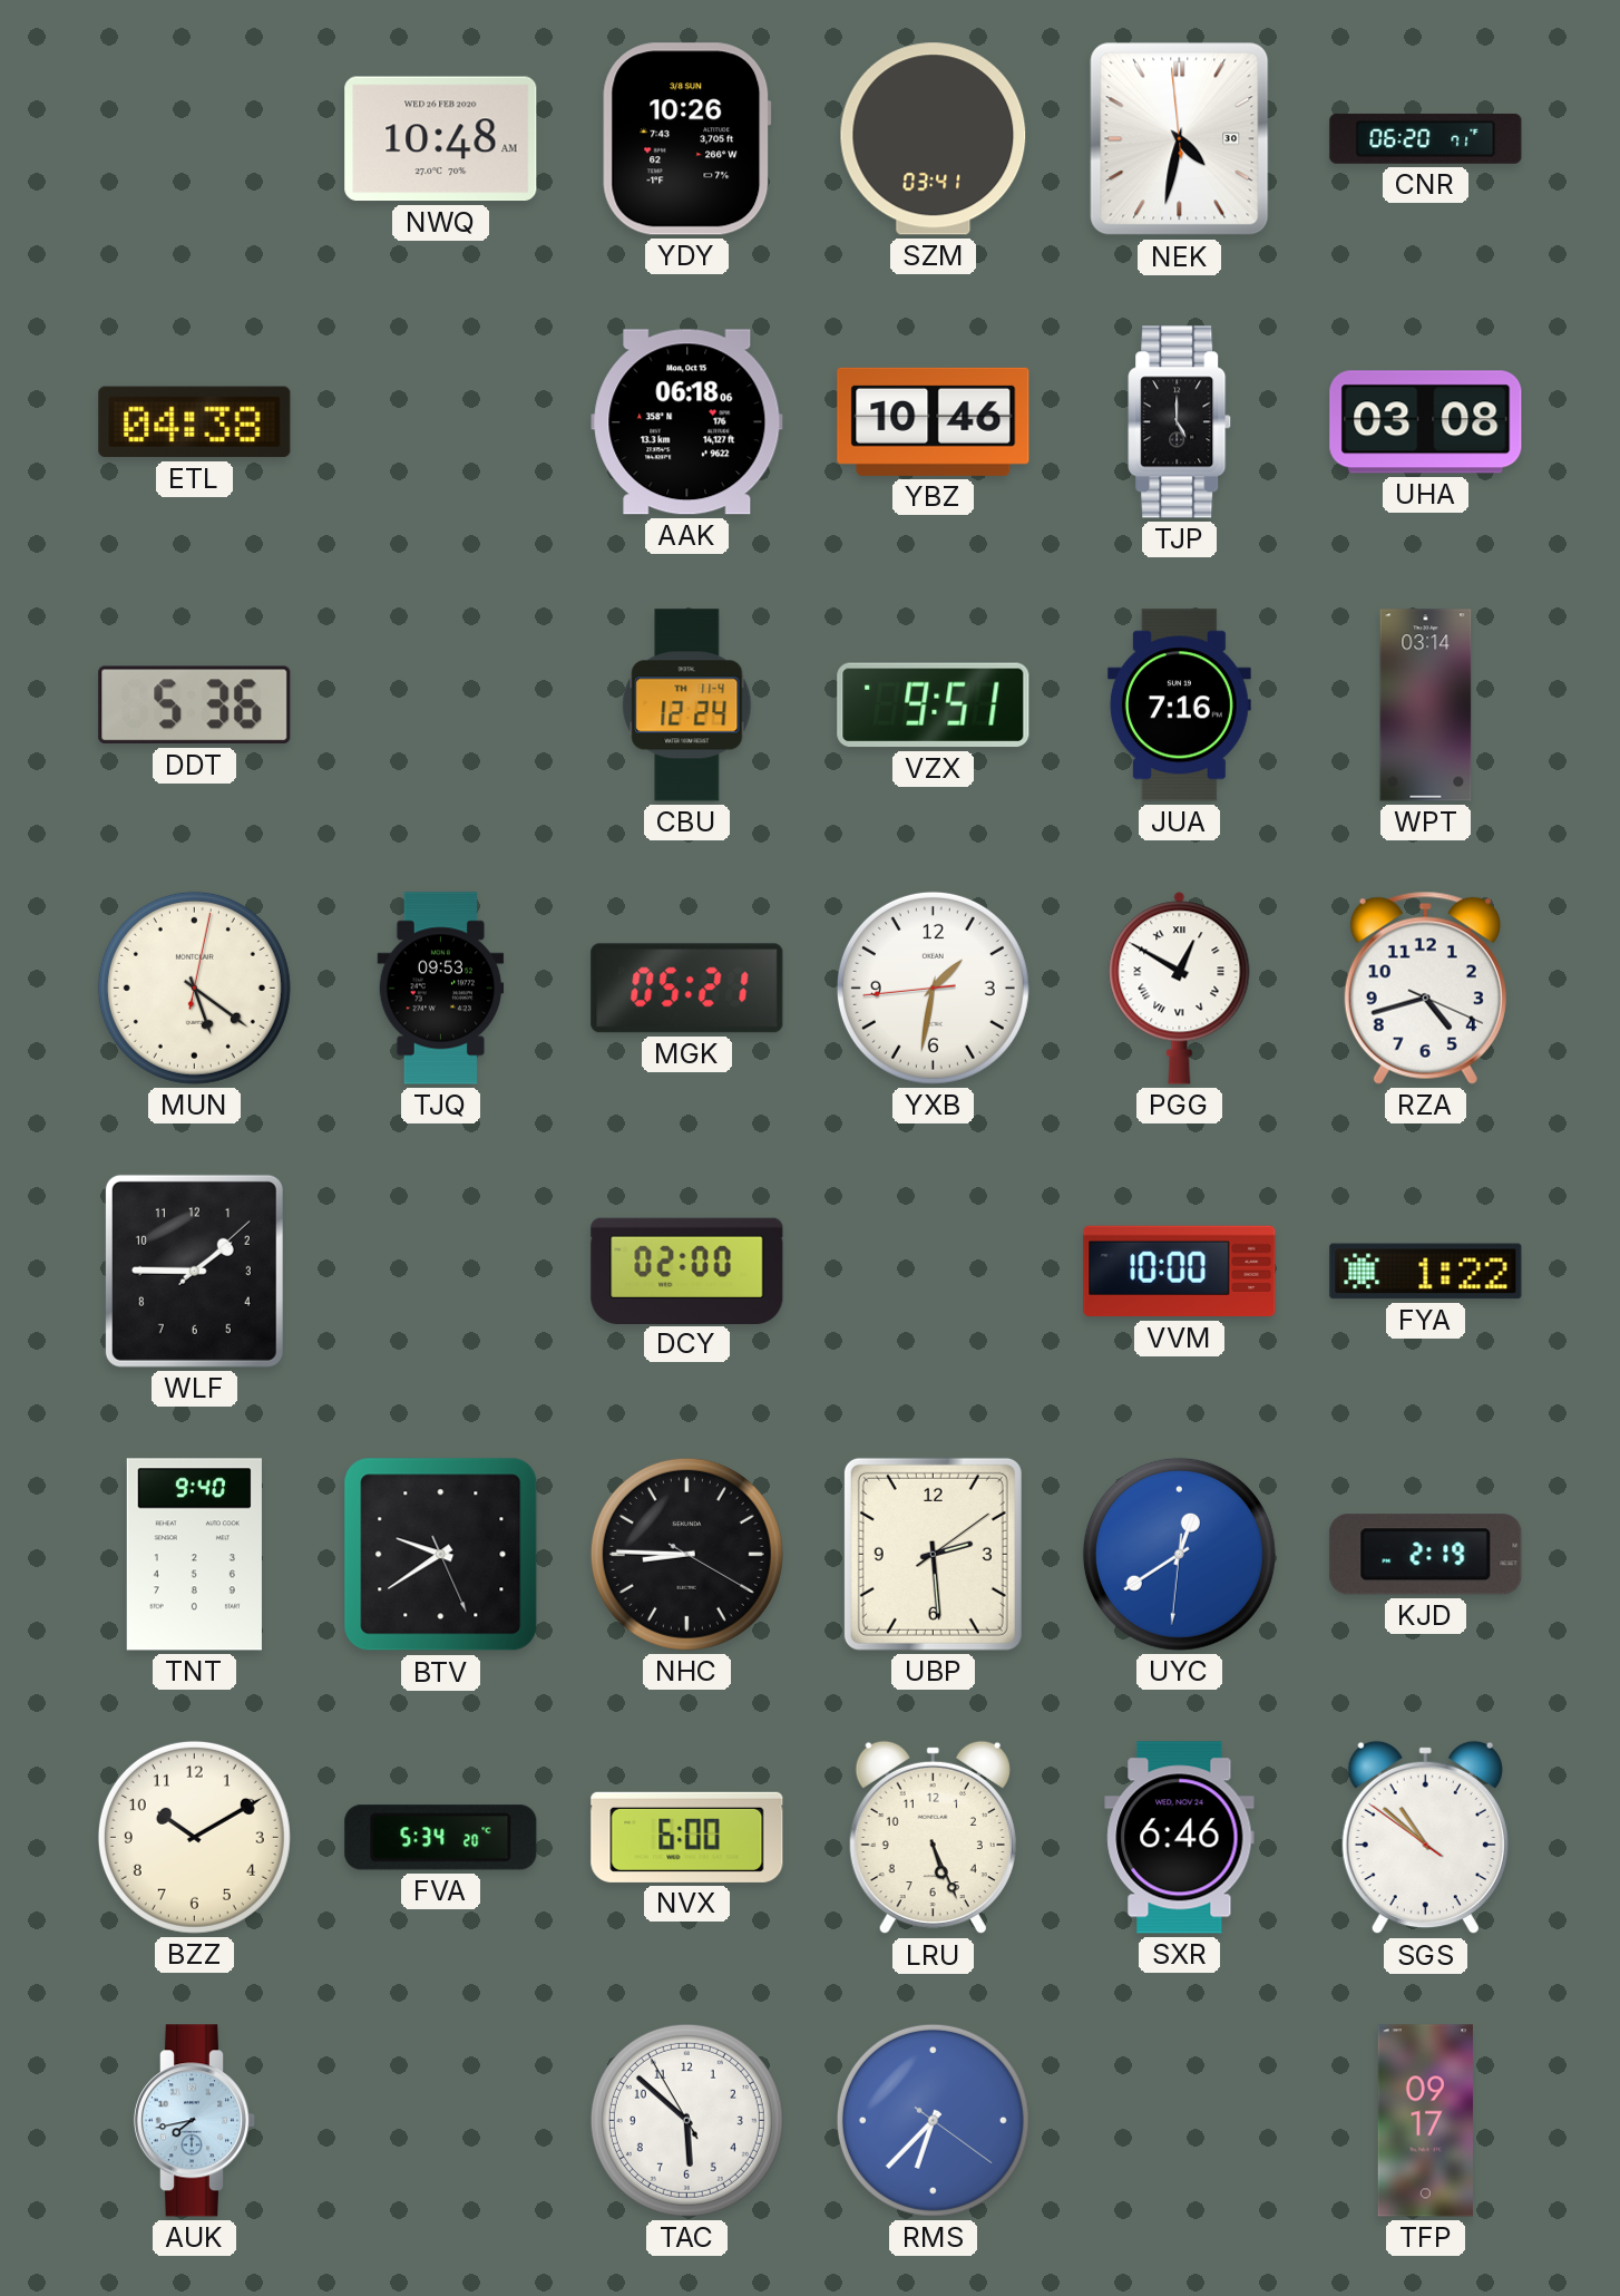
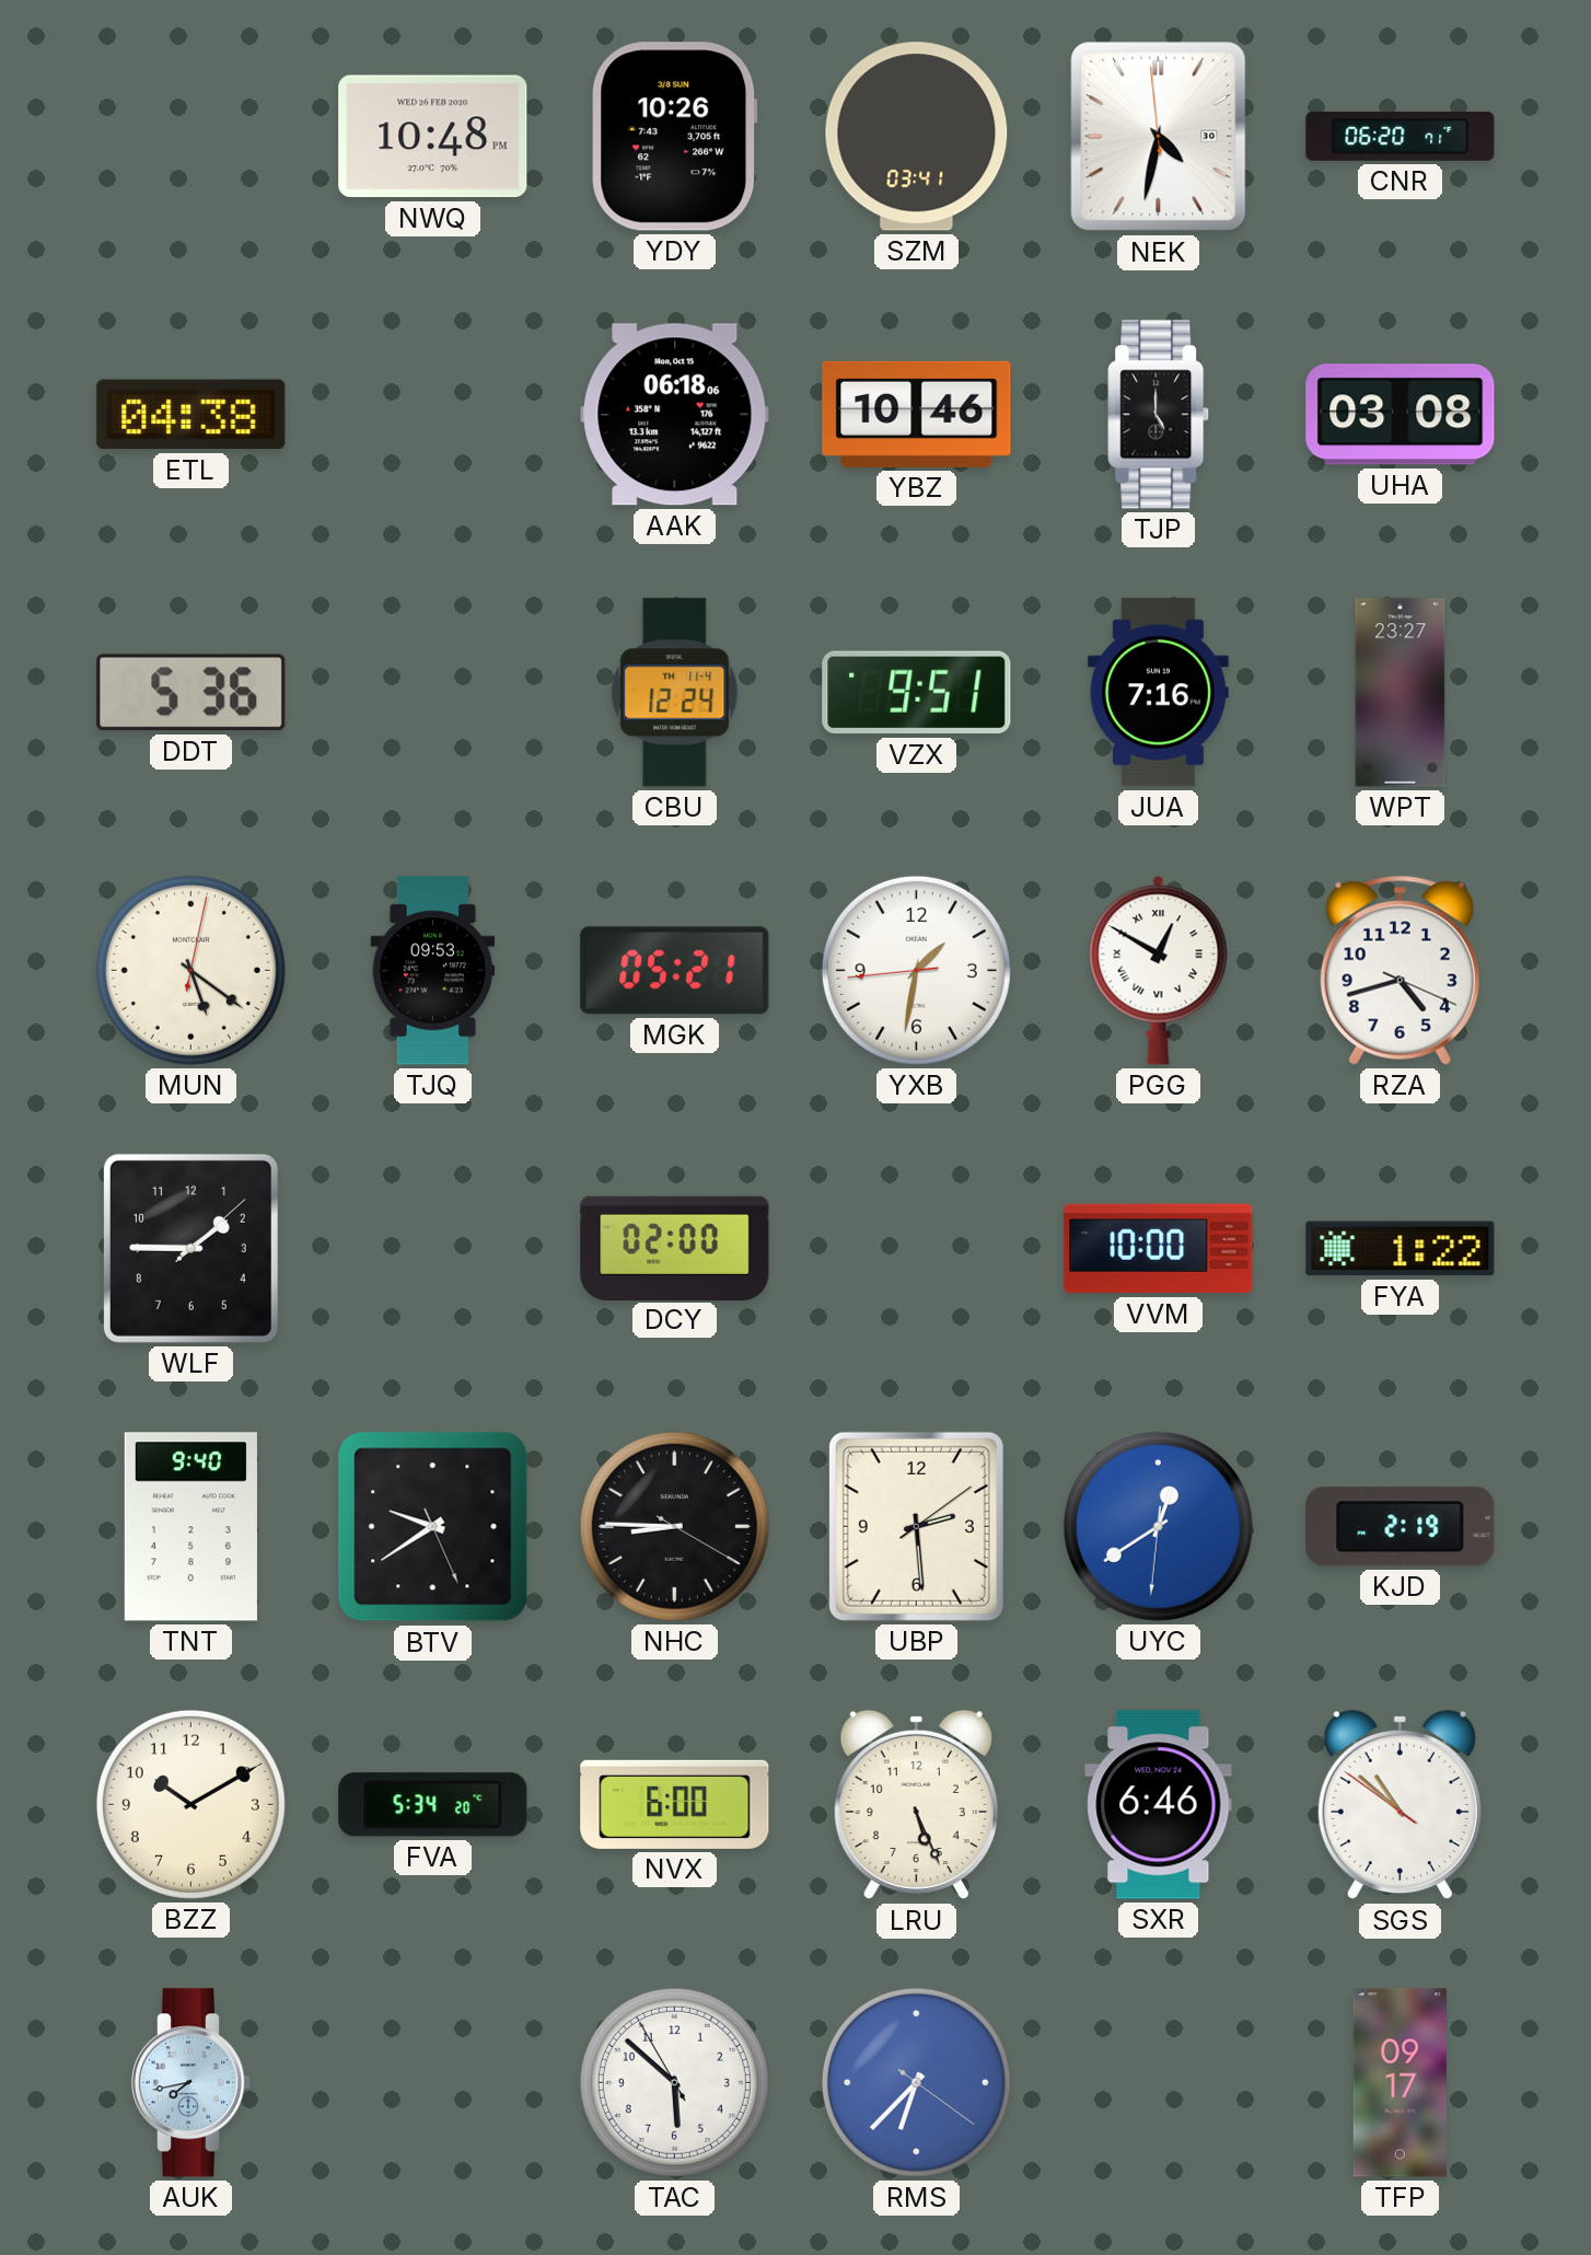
NWQ: 10:48 AM -> 10:48 PM
WPT: 03:14 -> 23:27
